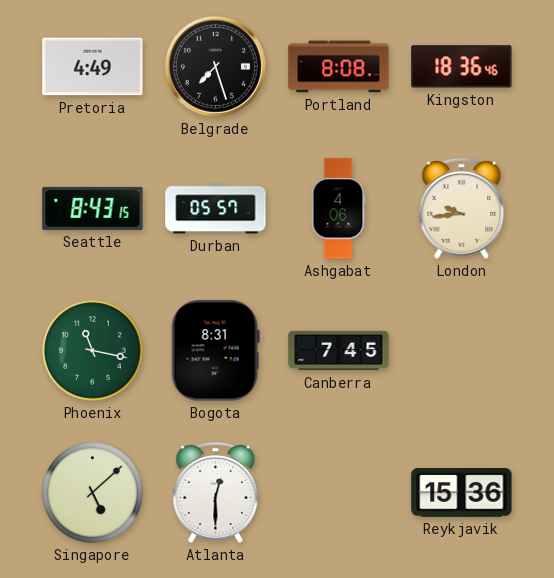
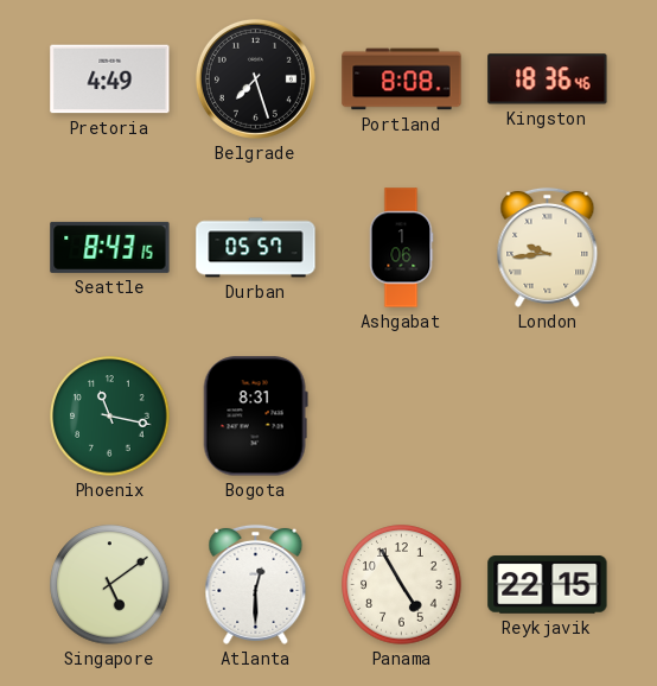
Ashgabat: 4:06 -> 1:06
Canberra: 7:45 -> none
Singapore: 5:08 -> 5:09
Panama: none -> 4:55
Reykjavik: 15:36 -> 22:15
